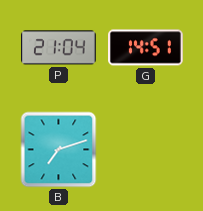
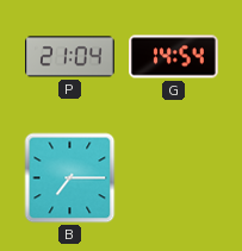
G: 14:51 -> 14:54
B: 7:12 -> 7:15
